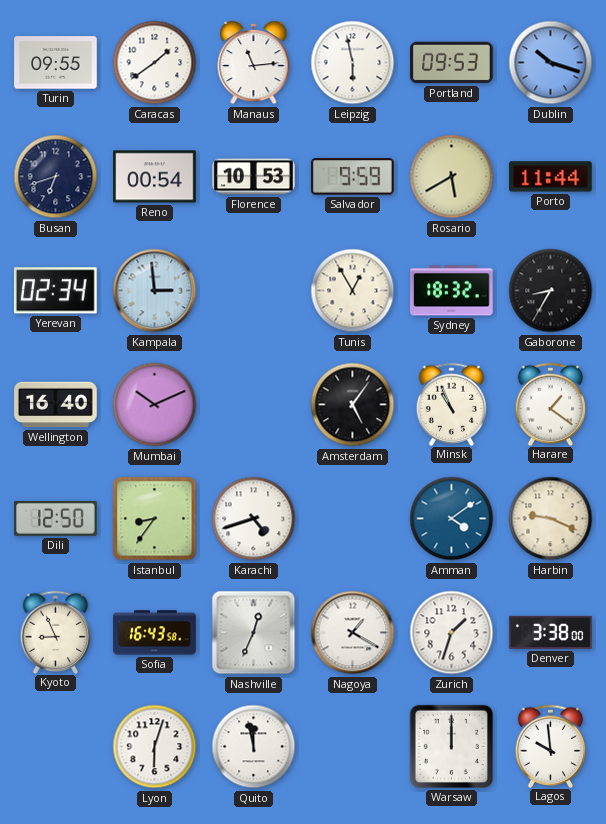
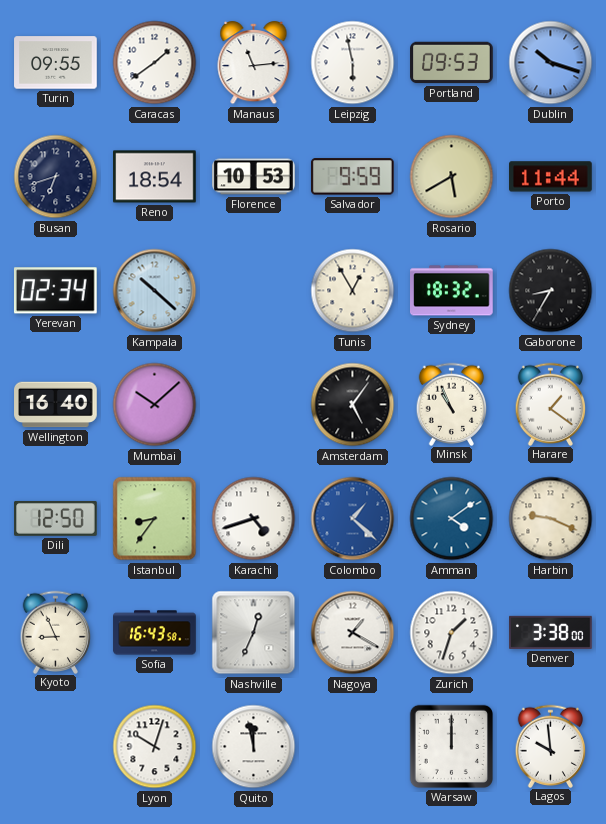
Reno: 00:54 -> 18:54
Kampala: 2:59 -> 10:22
Mumbai: 10:11 -> 10:08
Colombo: none -> 1:22
Lyon: 6:03 -> 10:03
